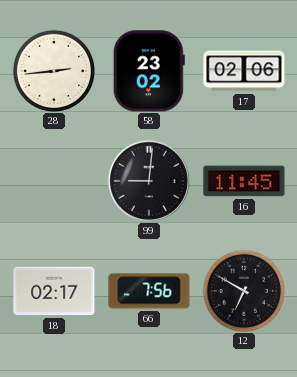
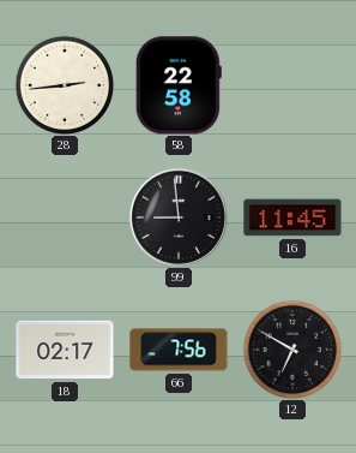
58: 23:02 -> 22:58
17: 02:06 -> none
99: 9:01 -> 8:59
